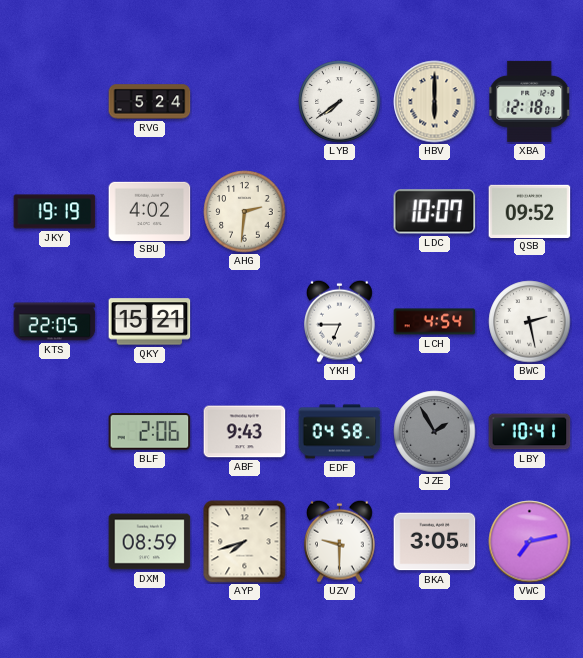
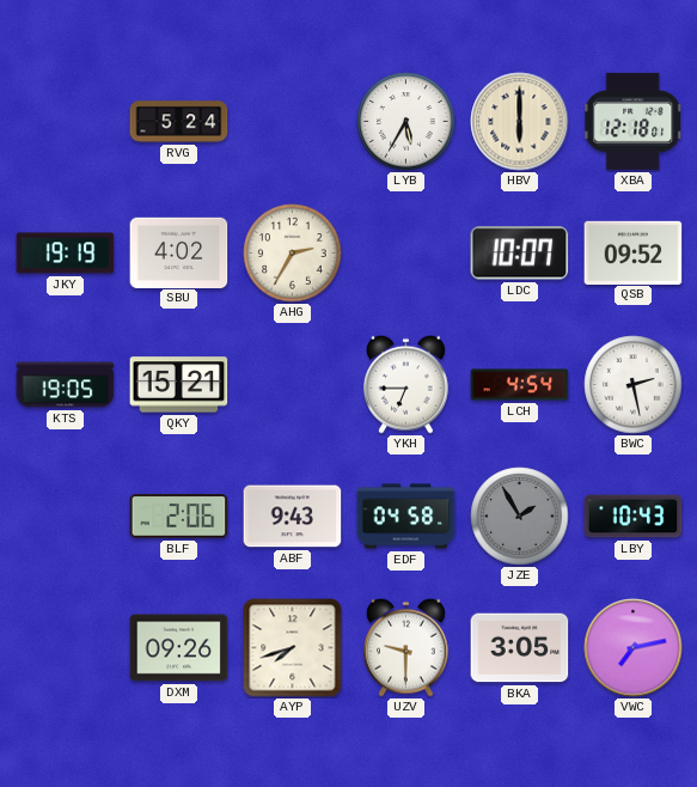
LYB: 7:39 -> 5:35
AHG: 2:31 -> 2:35
KTS: 22:05 -> 19:05
LBY: 10:41 -> 10:43
DXM: 08:59 -> 09:26
